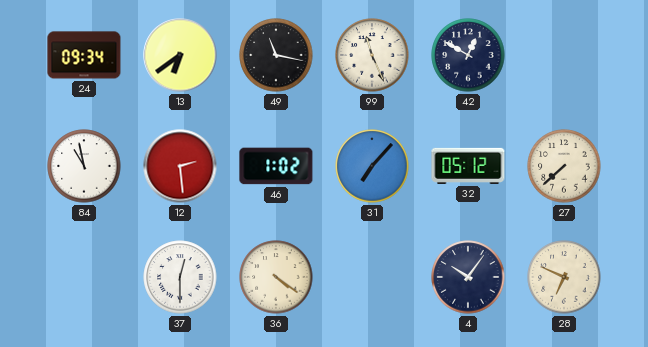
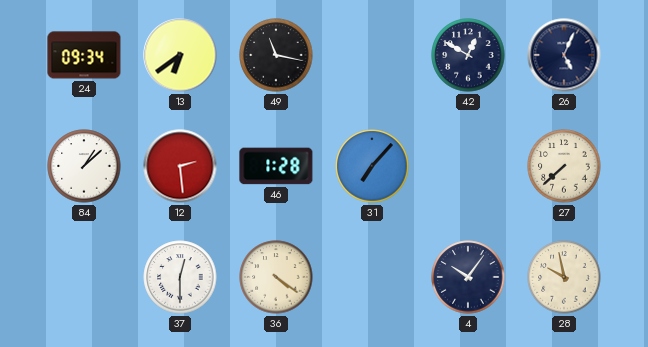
99: 11:26 -> none
26: none -> 5:04
84: 10:58 -> 1:08
46: 1:02 -> 1:28
32: 05:12 -> none
28: 6:49 -> 9:58
